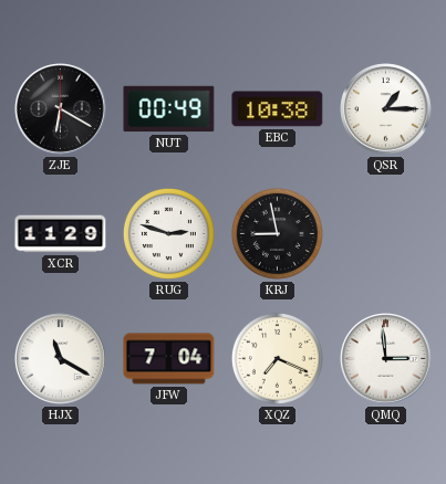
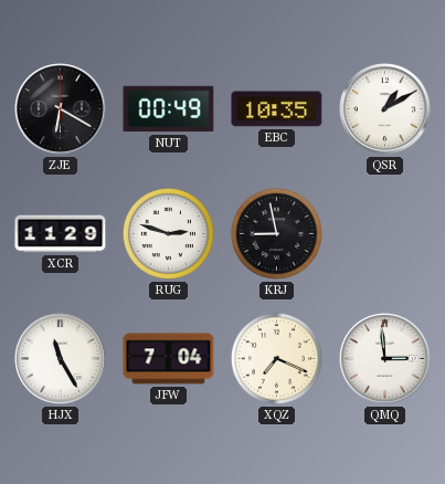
EBC: 10:38 -> 10:35
QSR: 1:15 -> 1:10
HJX: 11:20 -> 11:25
